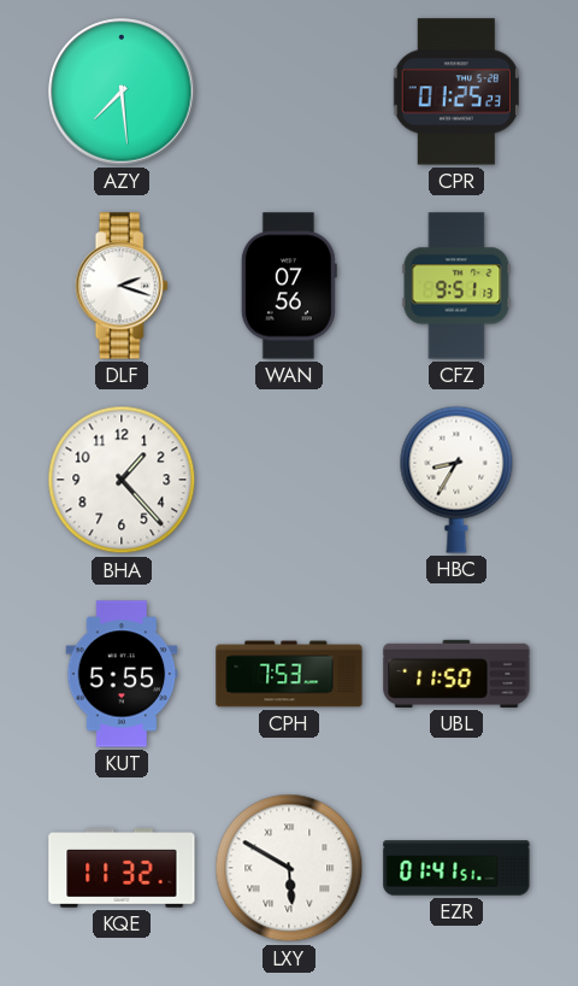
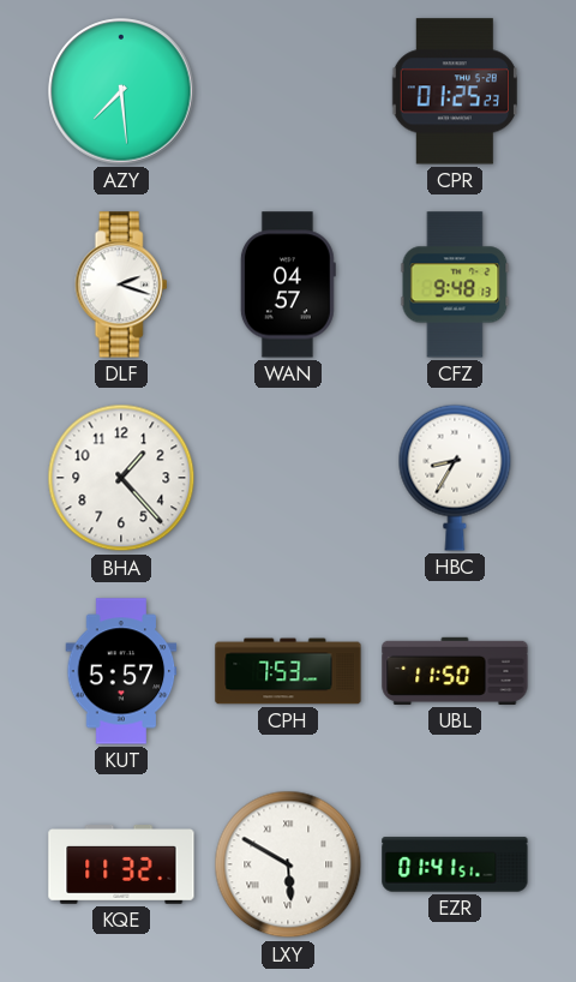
WAN: 07:56 -> 04:57
CFZ: 9:51 -> 9:48
KUT: 5:55 -> 5:57
